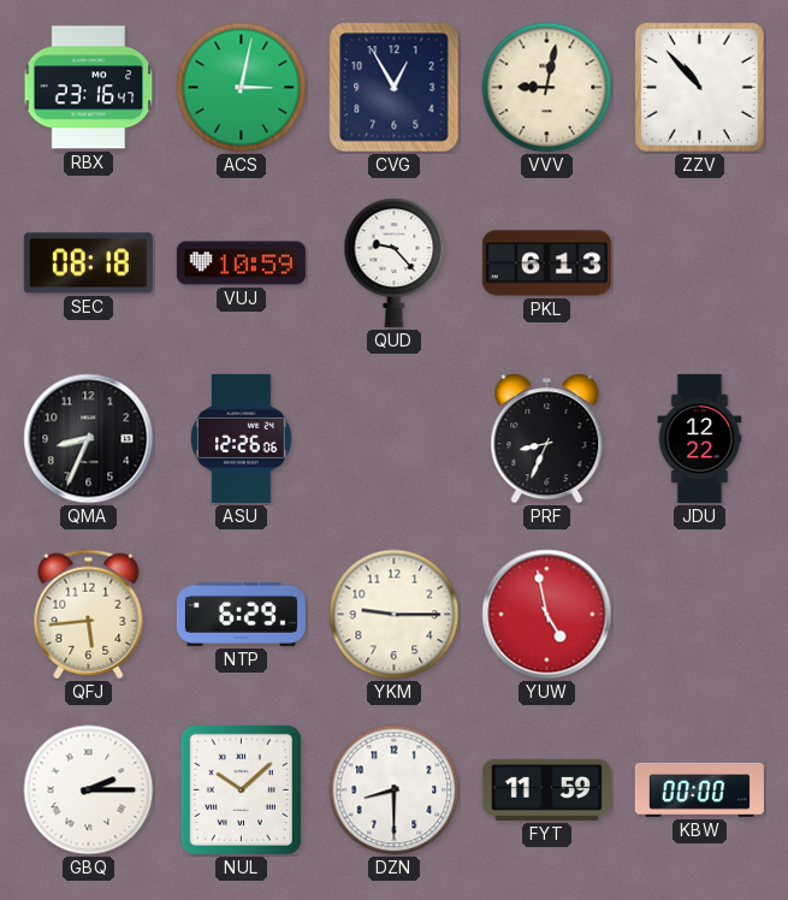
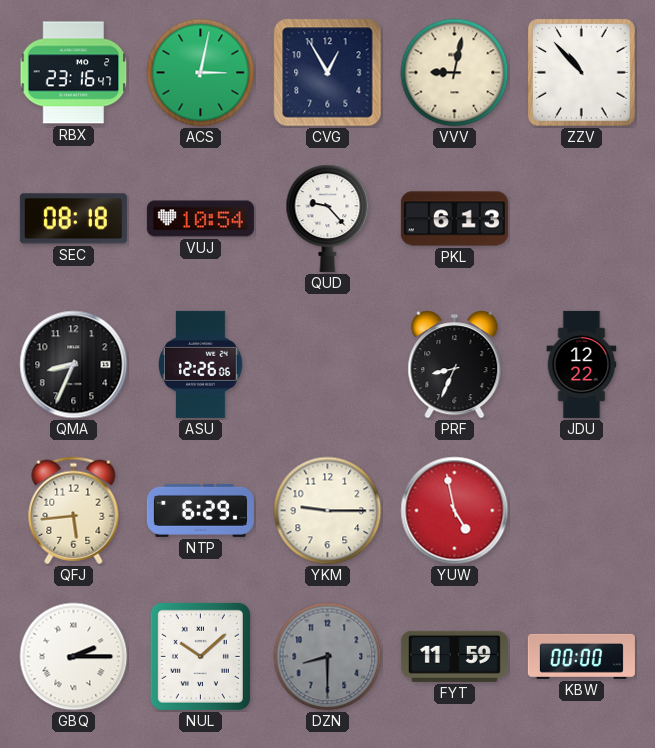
VUJ: 10:59 -> 10:54
DZN dial: white -> grey
